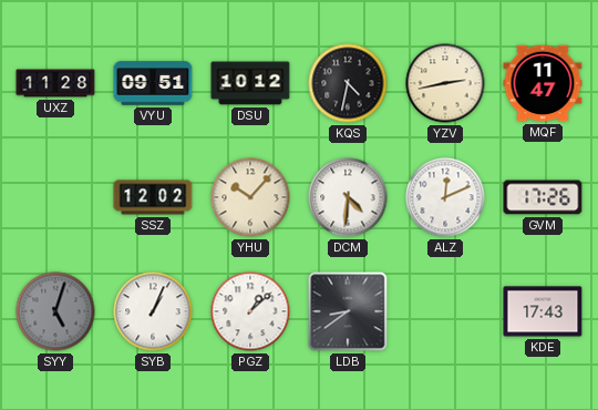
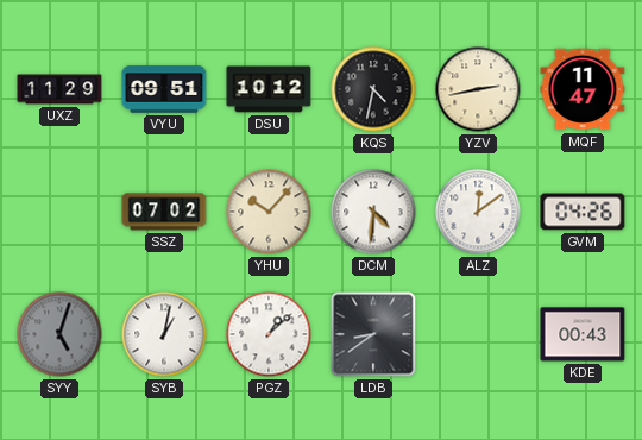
UXZ: 11:28 -> 11:29
SSZ: 12:02 -> 07:02
ALZ: 12:11 -> 12:09
GVM: 17:26 -> 04:26
SYB: 1:04 -> 1:02
KDE: 17:43 -> 00:43
